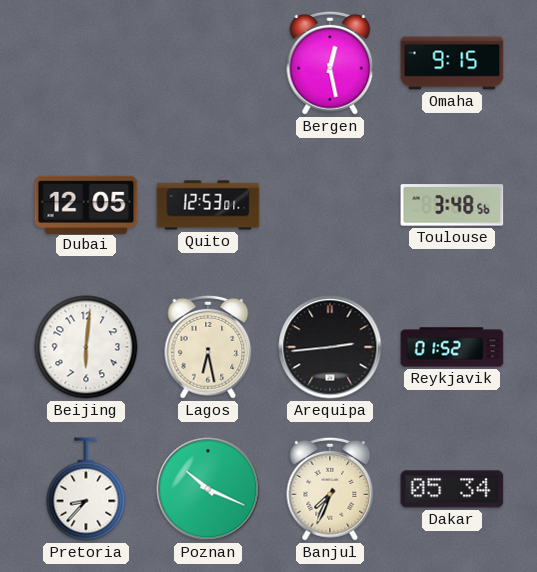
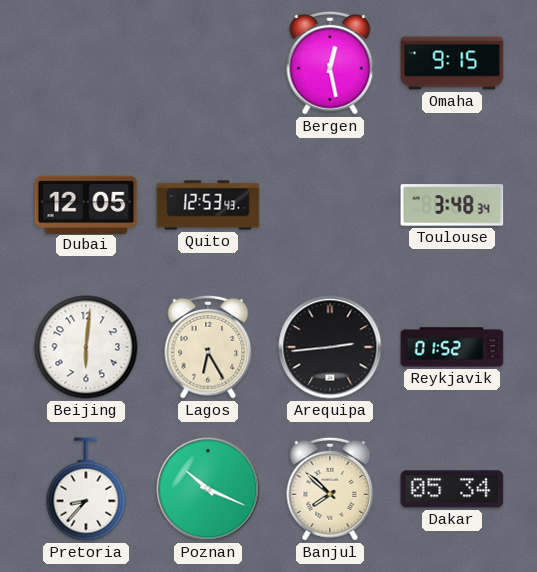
Quito: 12:53:01 -> 12:53:43
Toulouse: 3:48:56 -> 3:48:34
Lagos: 6:28 -> 6:25
Banjul: 7:34 -> 7:52
